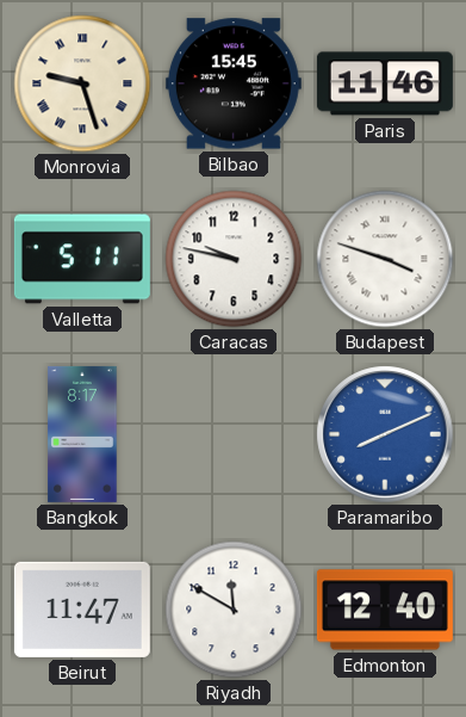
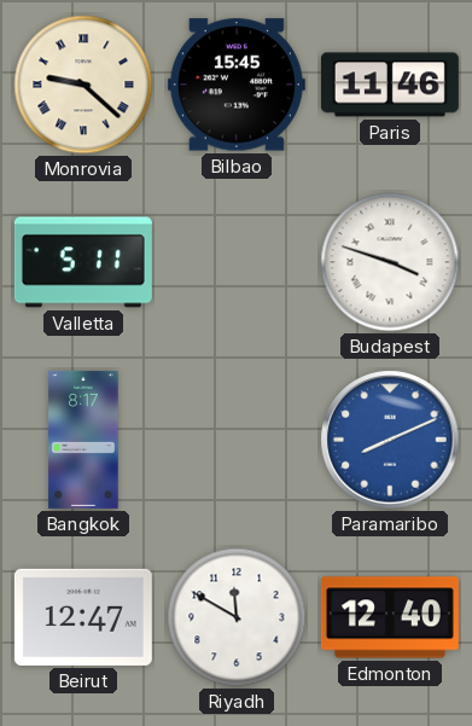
Monrovia: 9:27 -> 9:22
Caracas: 9:47 -> none
Beirut: 11:47 -> 12:47
